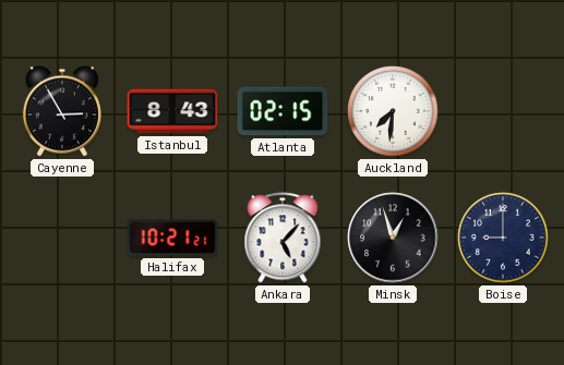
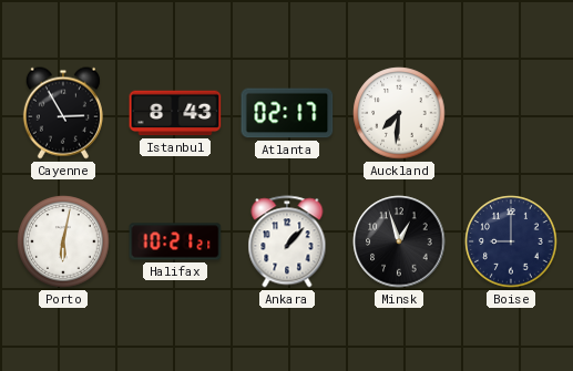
Atlanta: 02:15 -> 02:17
Porto: none -> 6:02
Ankara: 5:07 -> 1:07
